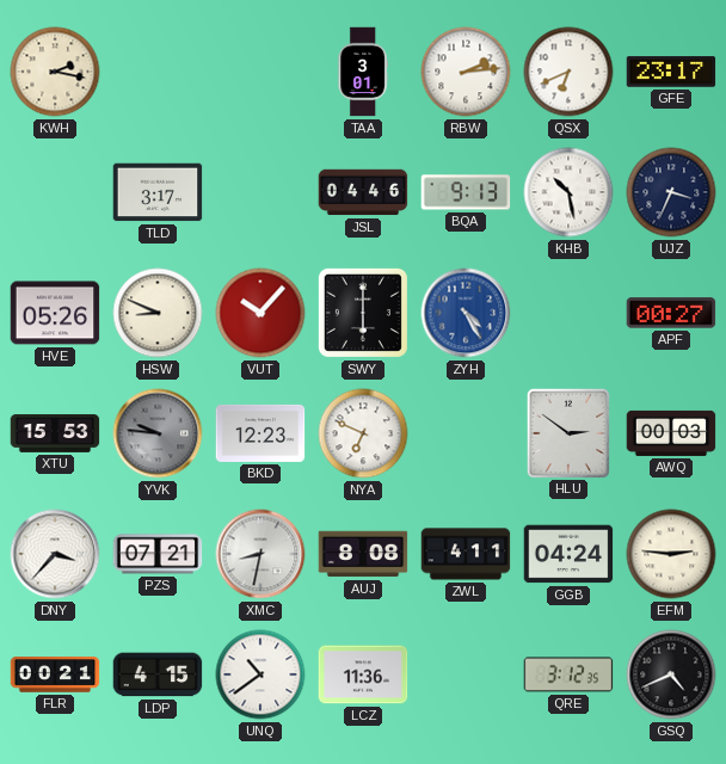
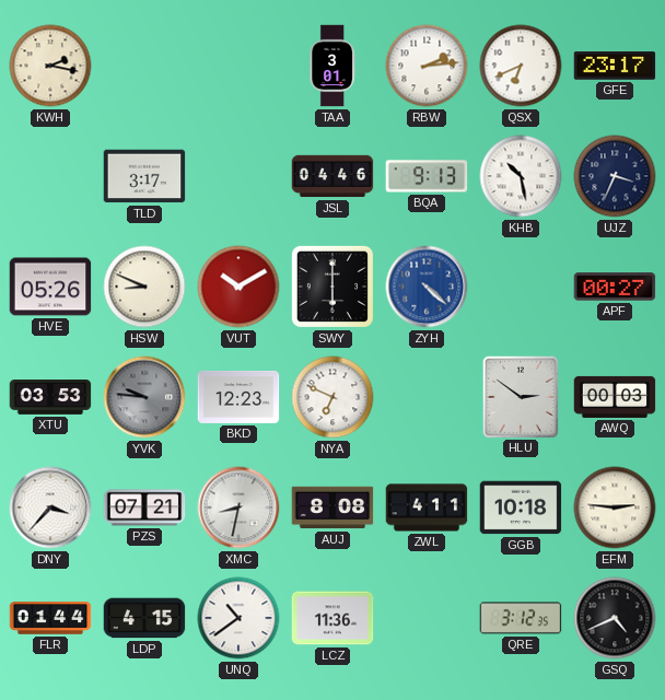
VUT: 10:07 -> 10:10
ZYH: 4:25 -> 4:22
XTU: 15:53 -> 03:53
GGB: 04:24 -> 10:18
FLR: 00:21 -> 01:44
